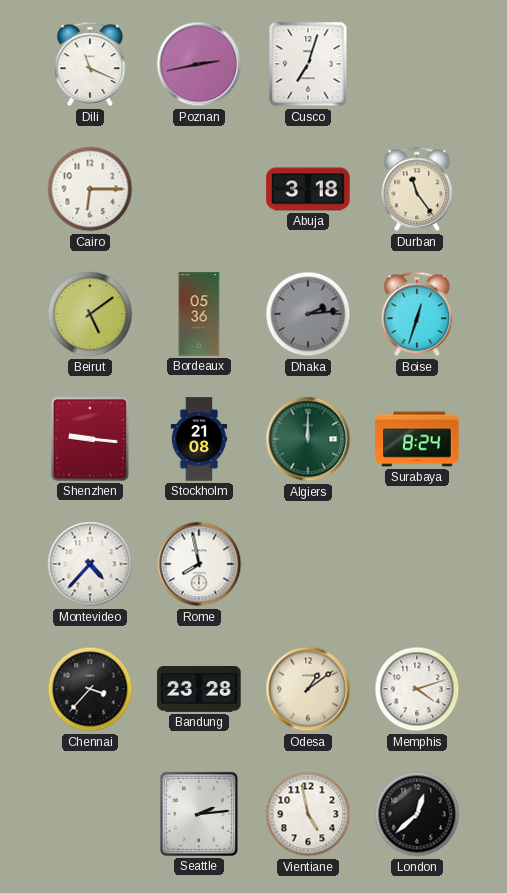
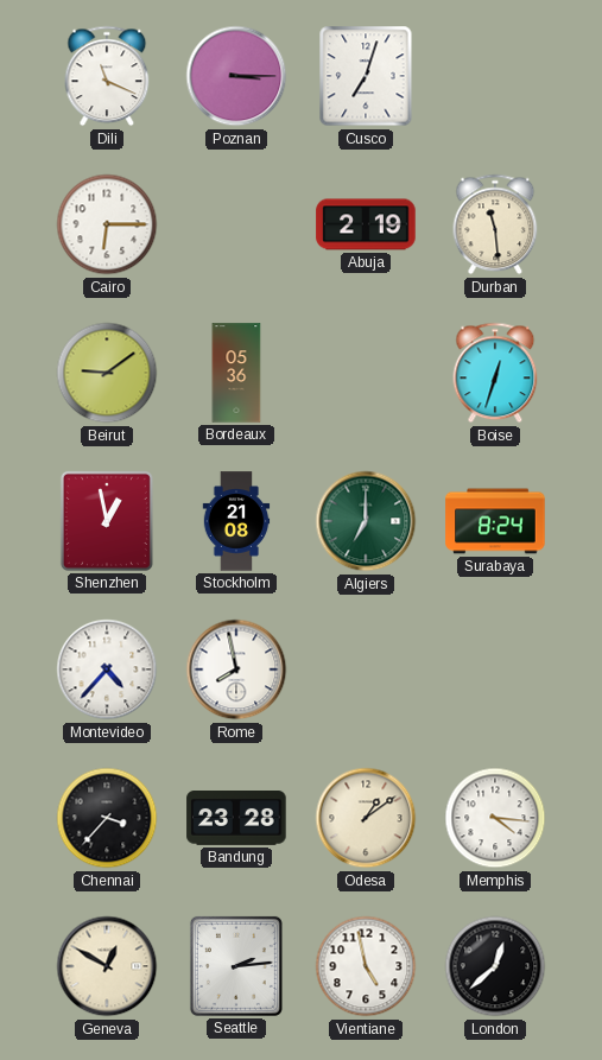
Poznan: 2:43 -> 3:15
Abuja: 3:18 -> 2:19
Durban: 11:24 -> 11:29
Beirut: 5:09 -> 9:09
Dhaka: 2:14 -> none
Shenzhen: 9:16 -> 12:58
Algiers: 12:00 -> 7:00
Memphis: 4:12 -> 4:16
Geneva: none -> 12:50
